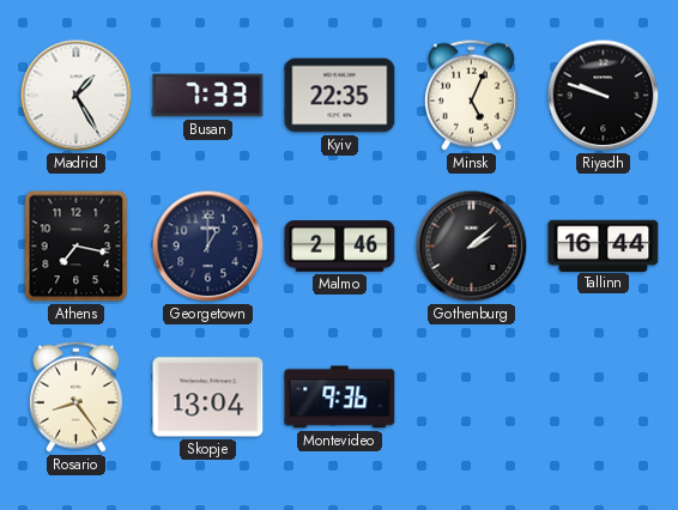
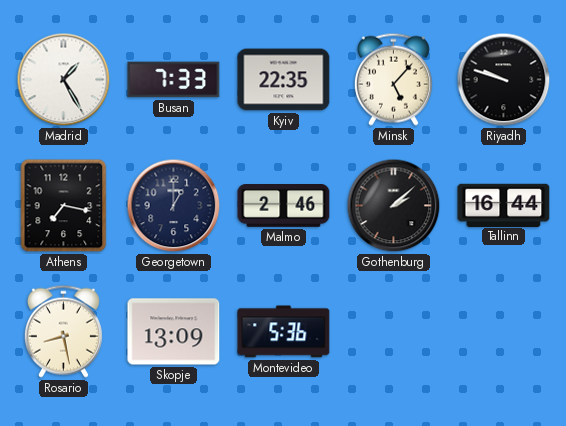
Minsk: 5:04 -> 5:07
Rosario: 8:24 -> 8:28
Skopje: 13:04 -> 13:09
Montevideo: 9:36 -> 5:36
